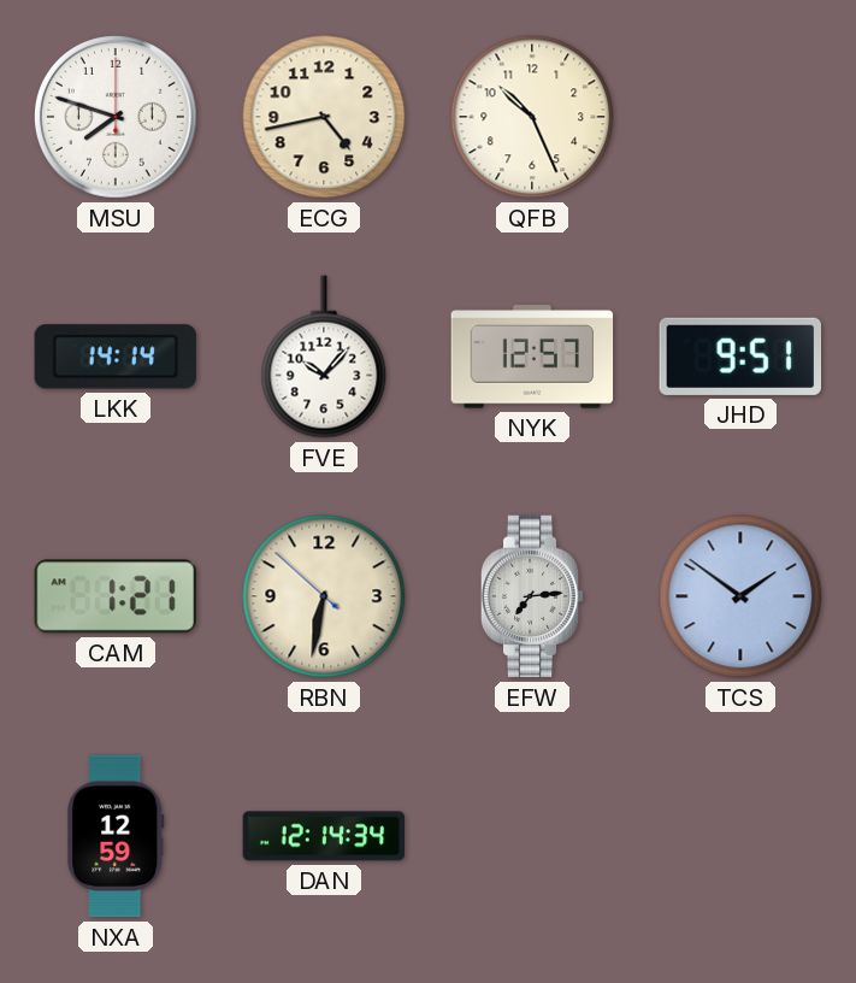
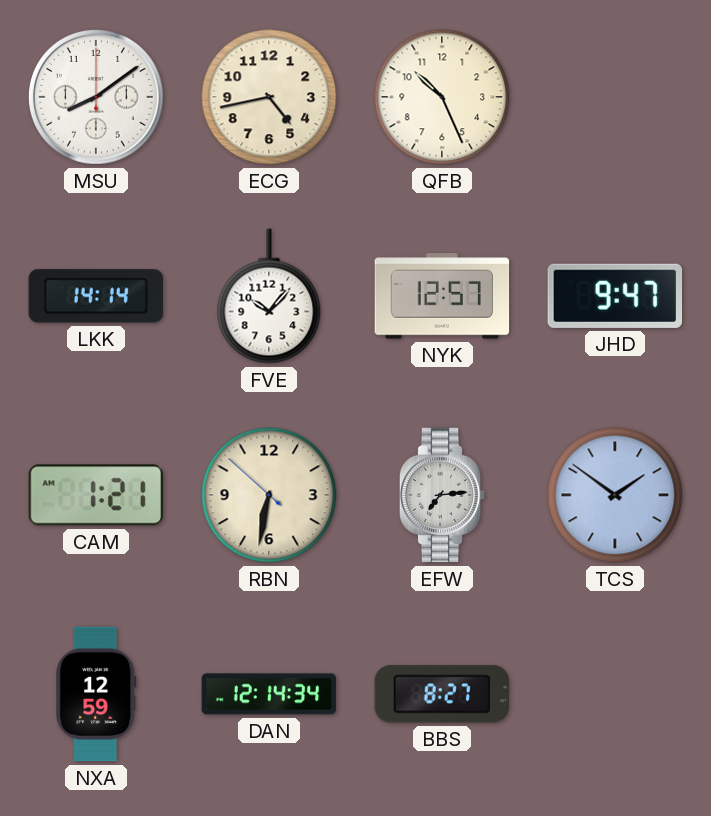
MSU: 7:48 -> 8:09
JHD: 9:51 -> 9:47
BBS: none -> 8:27
